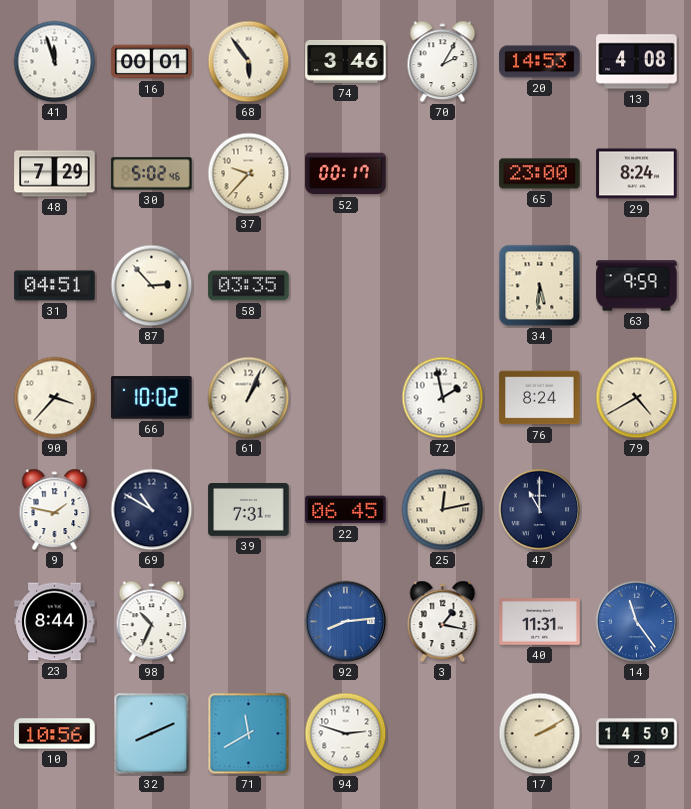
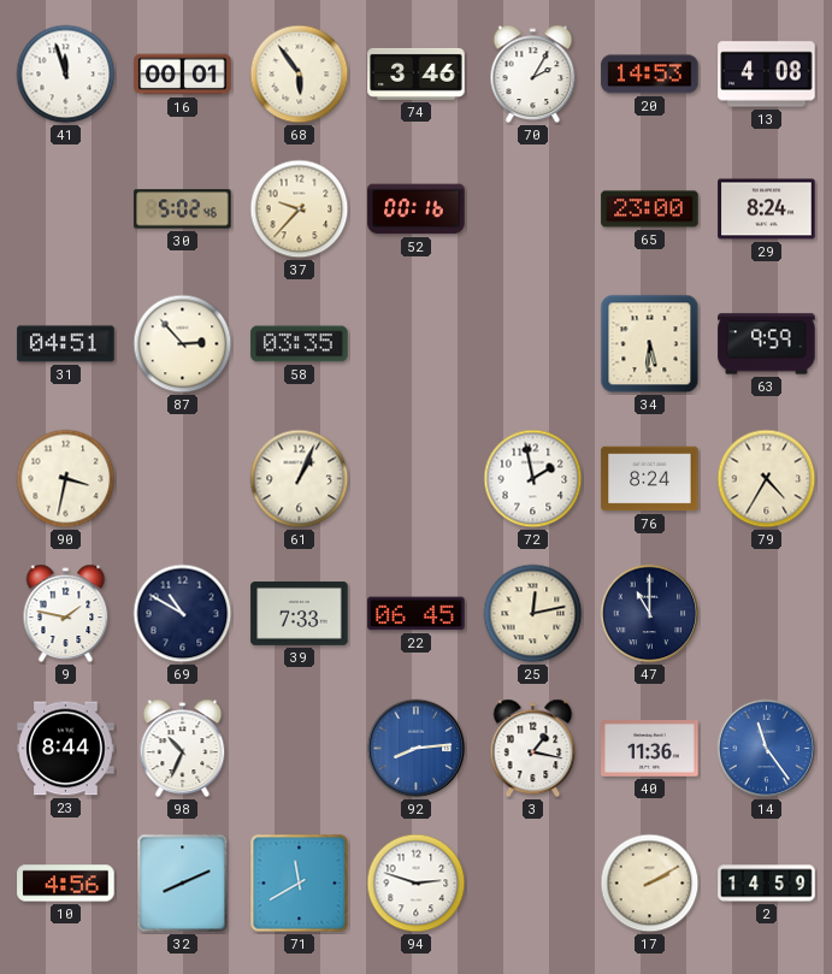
48: 7:29 -> none
52: 00:17 -> 00:16
90: 3:37 -> 3:32
66: 10:02 -> none
79: 4:40 -> 4:35
39: 7:31 -> 7:33
40: 11:31 -> 11:36
10: 10:56 -> 4:56
